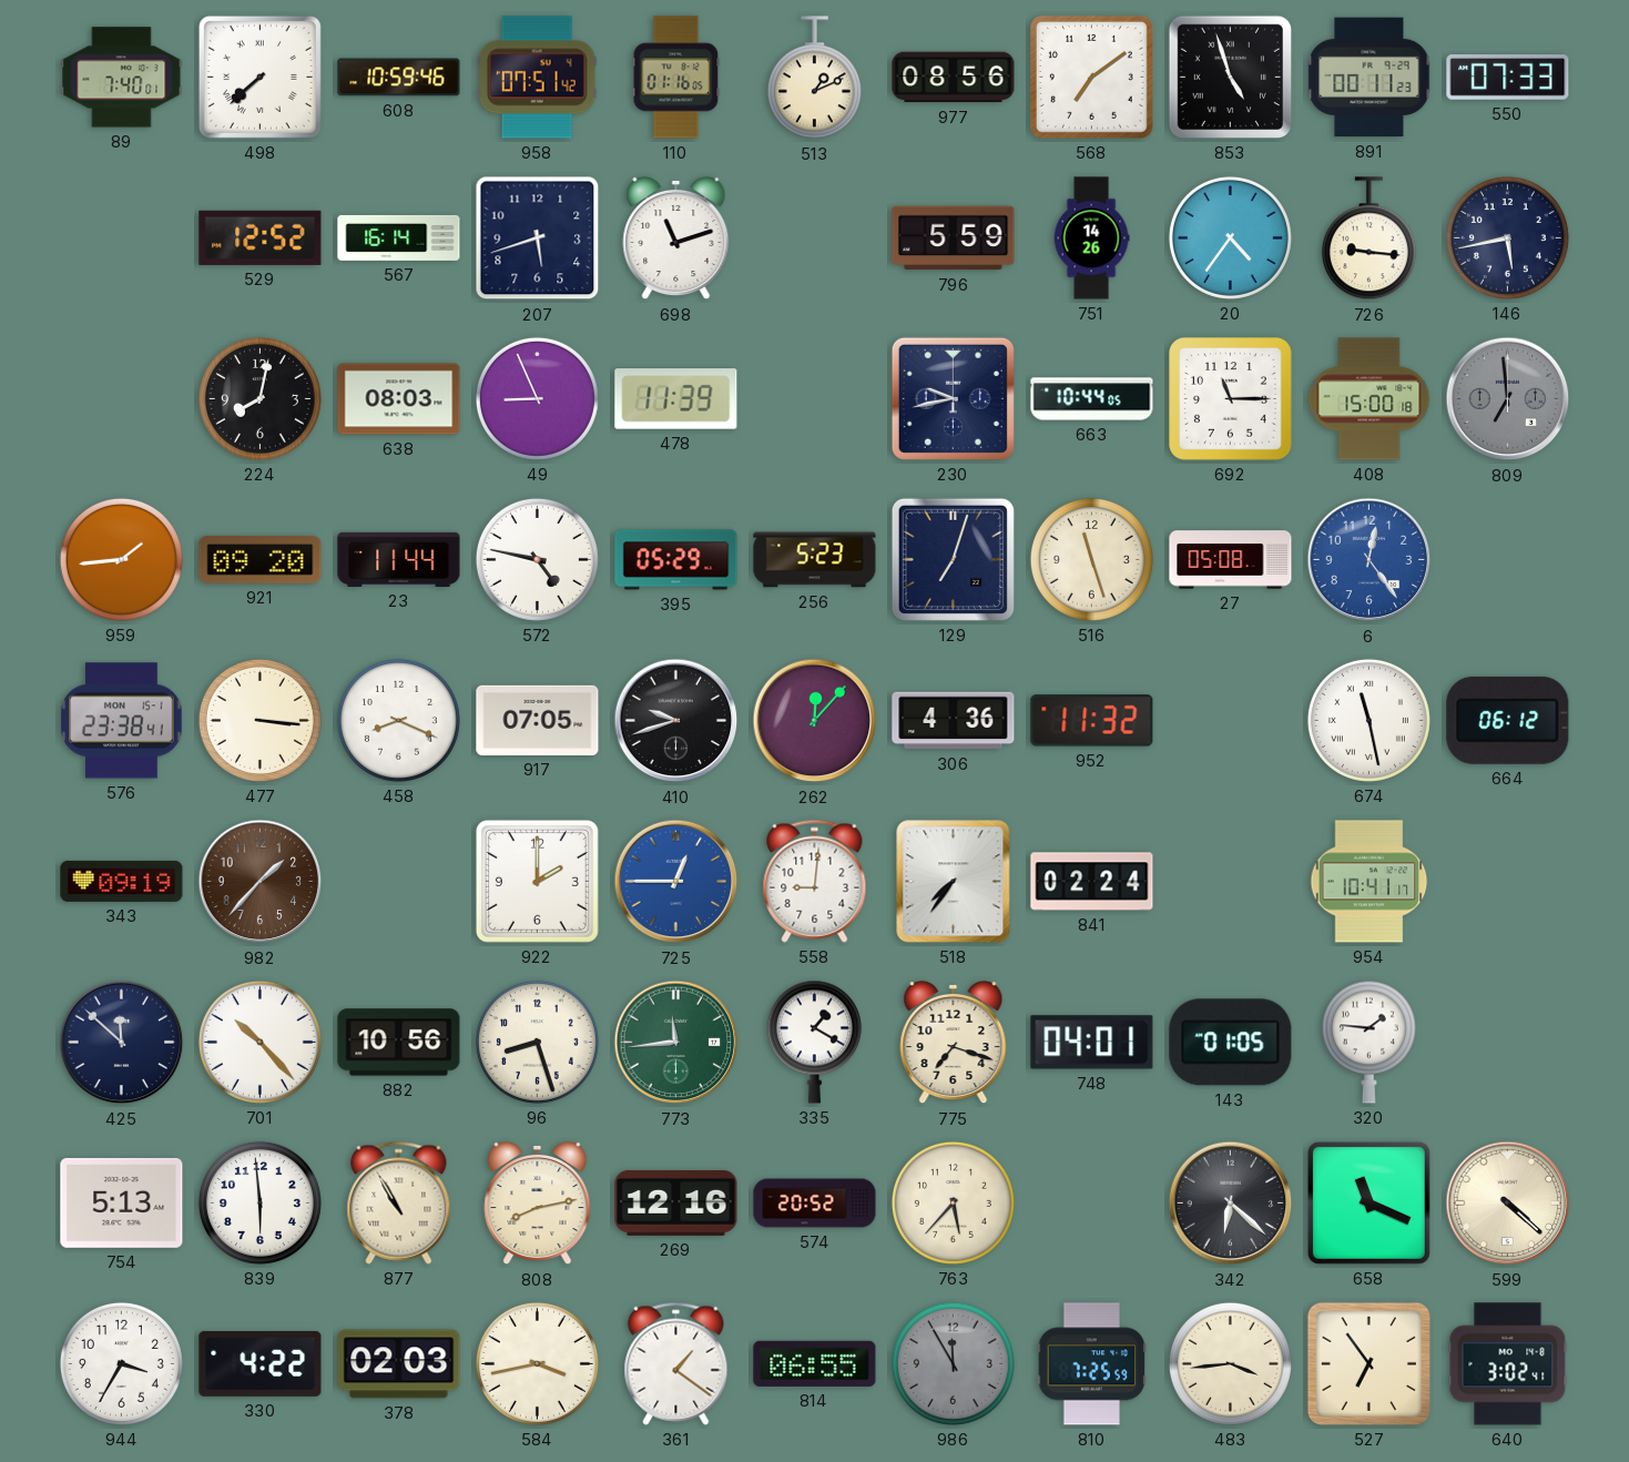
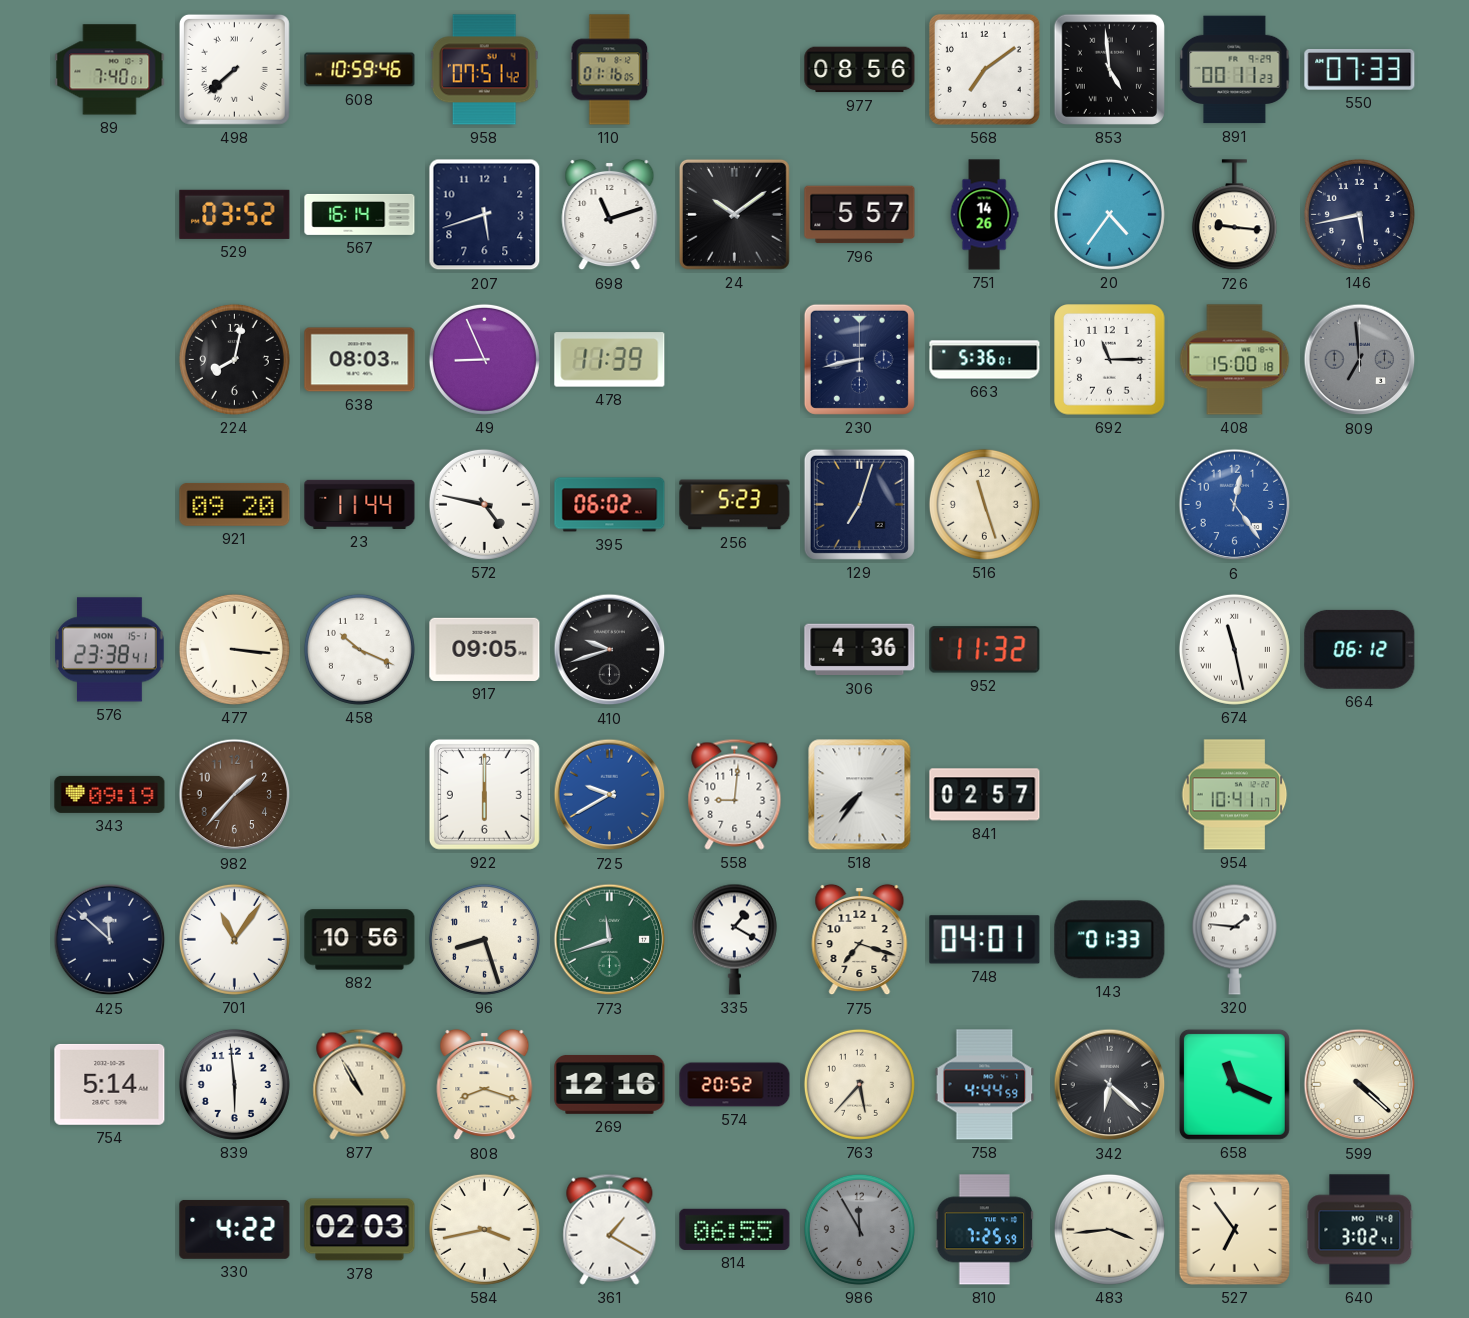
513: 1:11 -> none
853: 4:57 -> 4:59
529: 12:52 -> 03:52
24: none -> 10:09
796: 5:59 -> 5:57
230: 9:43 -> 8:43
663: 10:44 -> 5:36
959: 1:44 -> none
395: 05:29 -> 06:02
27: 05:08 -> none
458: 8:19 -> 10:19
917: 07:05 -> 09:05
262: 12:07 -> none
922: 2:00 -> 6:00
725: 12:45 -> 9:40
841: 02:24 -> 02:57
701: 10:23 -> 11:06
773: 11:44 -> 11:42
143: 01:05 -> 01:33
754: 5:13 -> 5:14
808: 8:13 -> 8:18
758: none -> 4:44
944: 3:35 -> none
361: 1:21 -> 1:20
